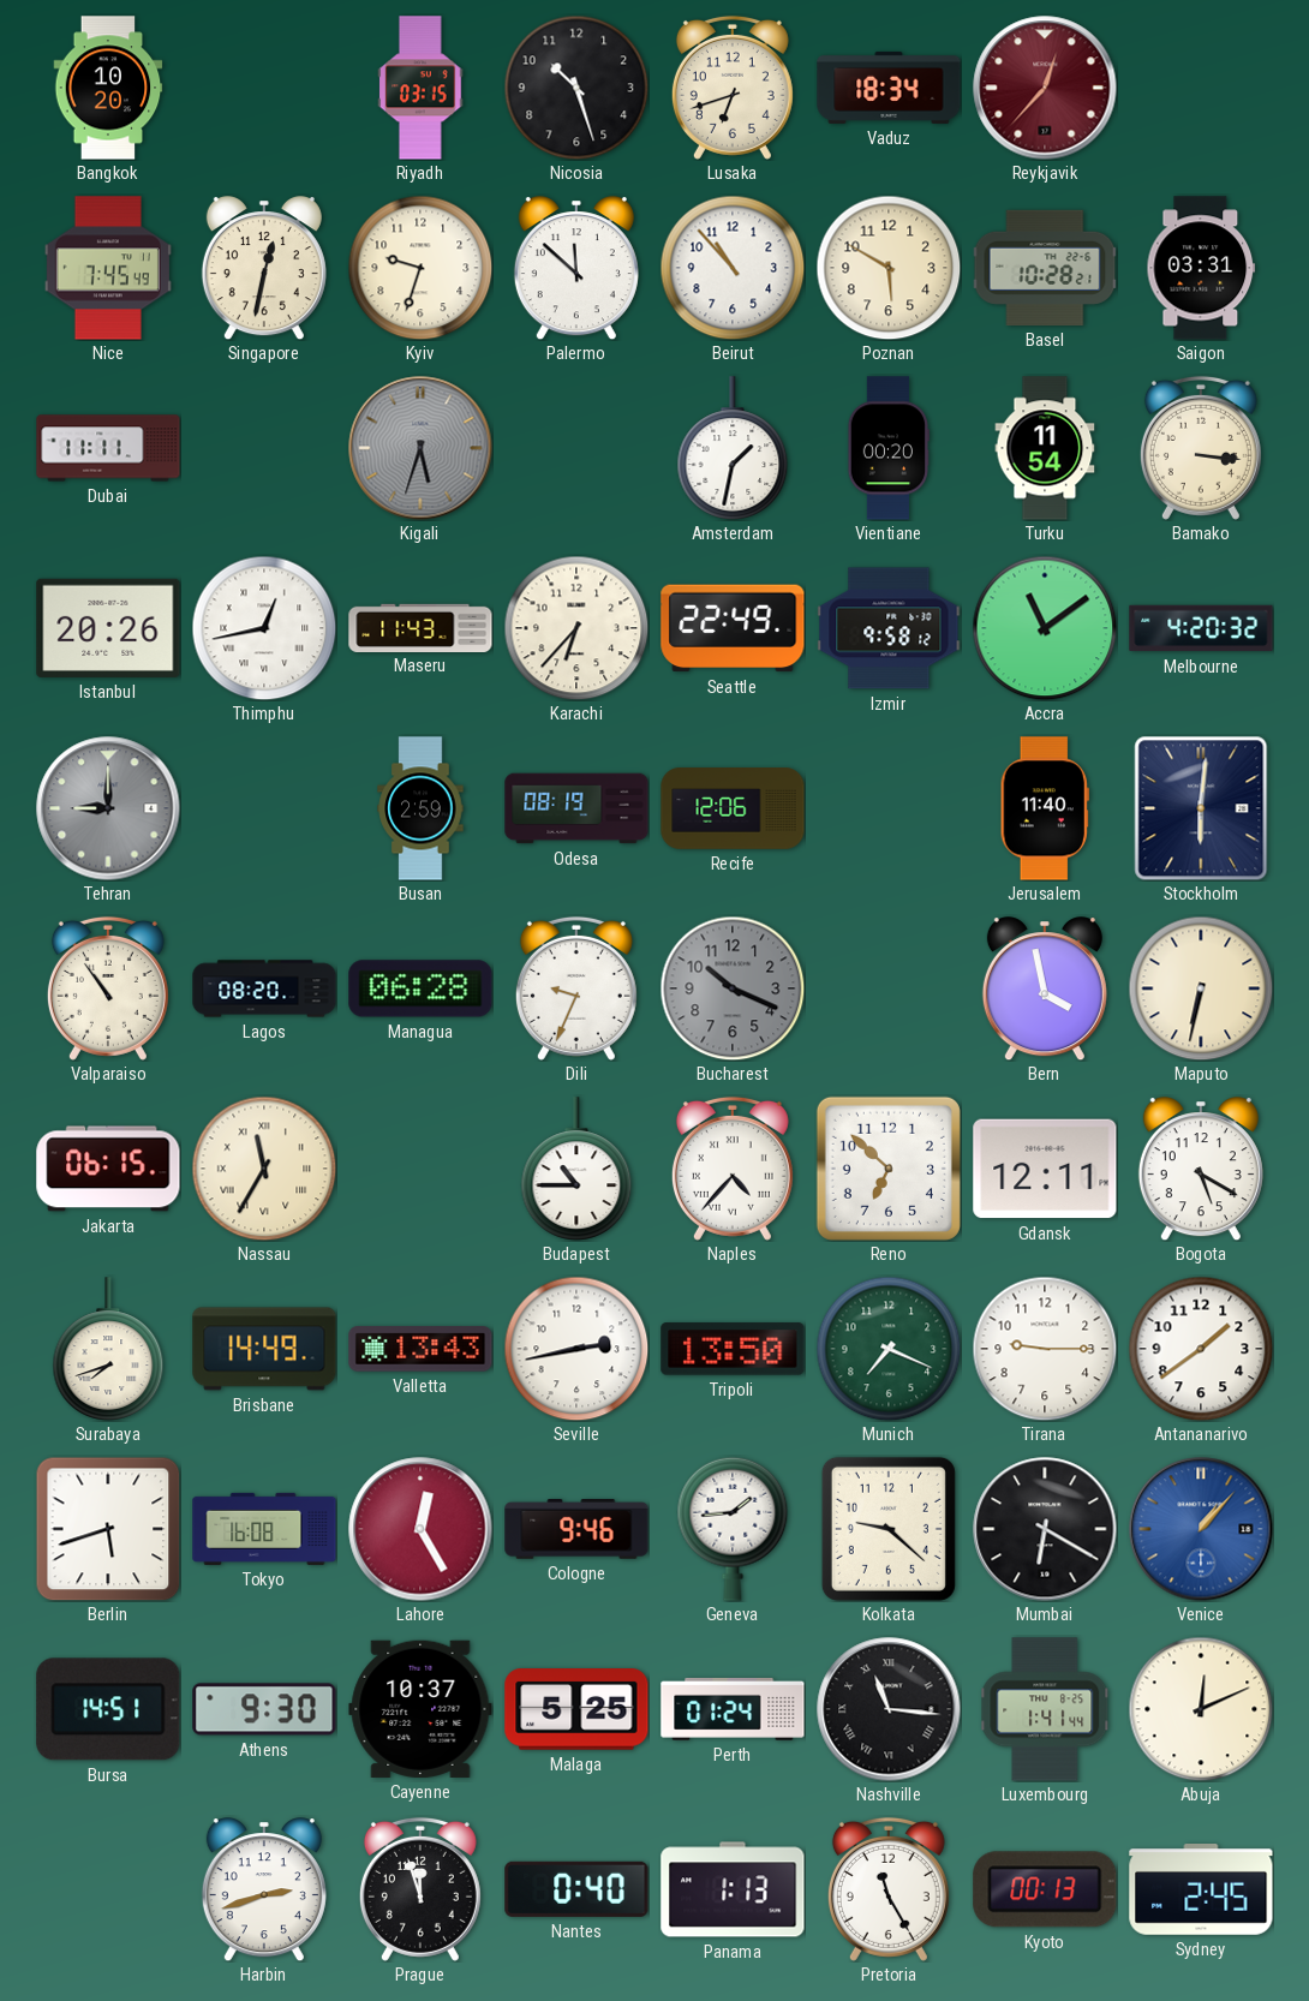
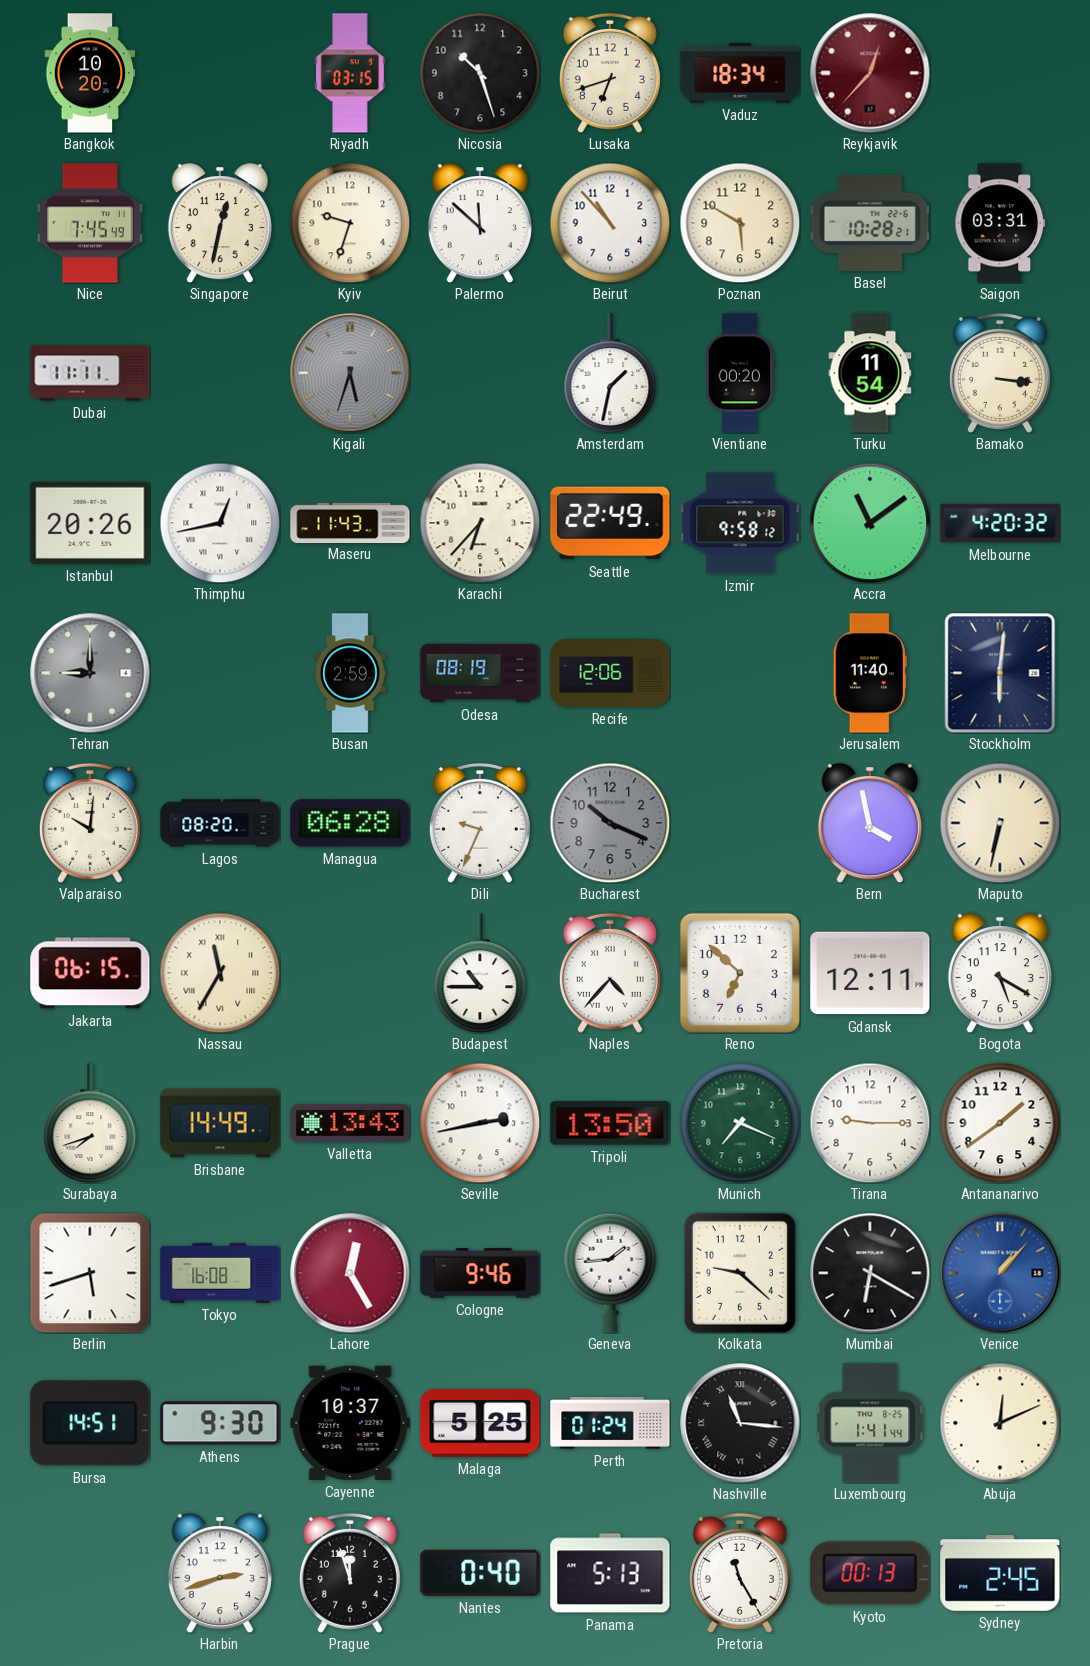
Valparaiso: 10:54 -> 10:01
Panama: 1:13 -> 5:13
